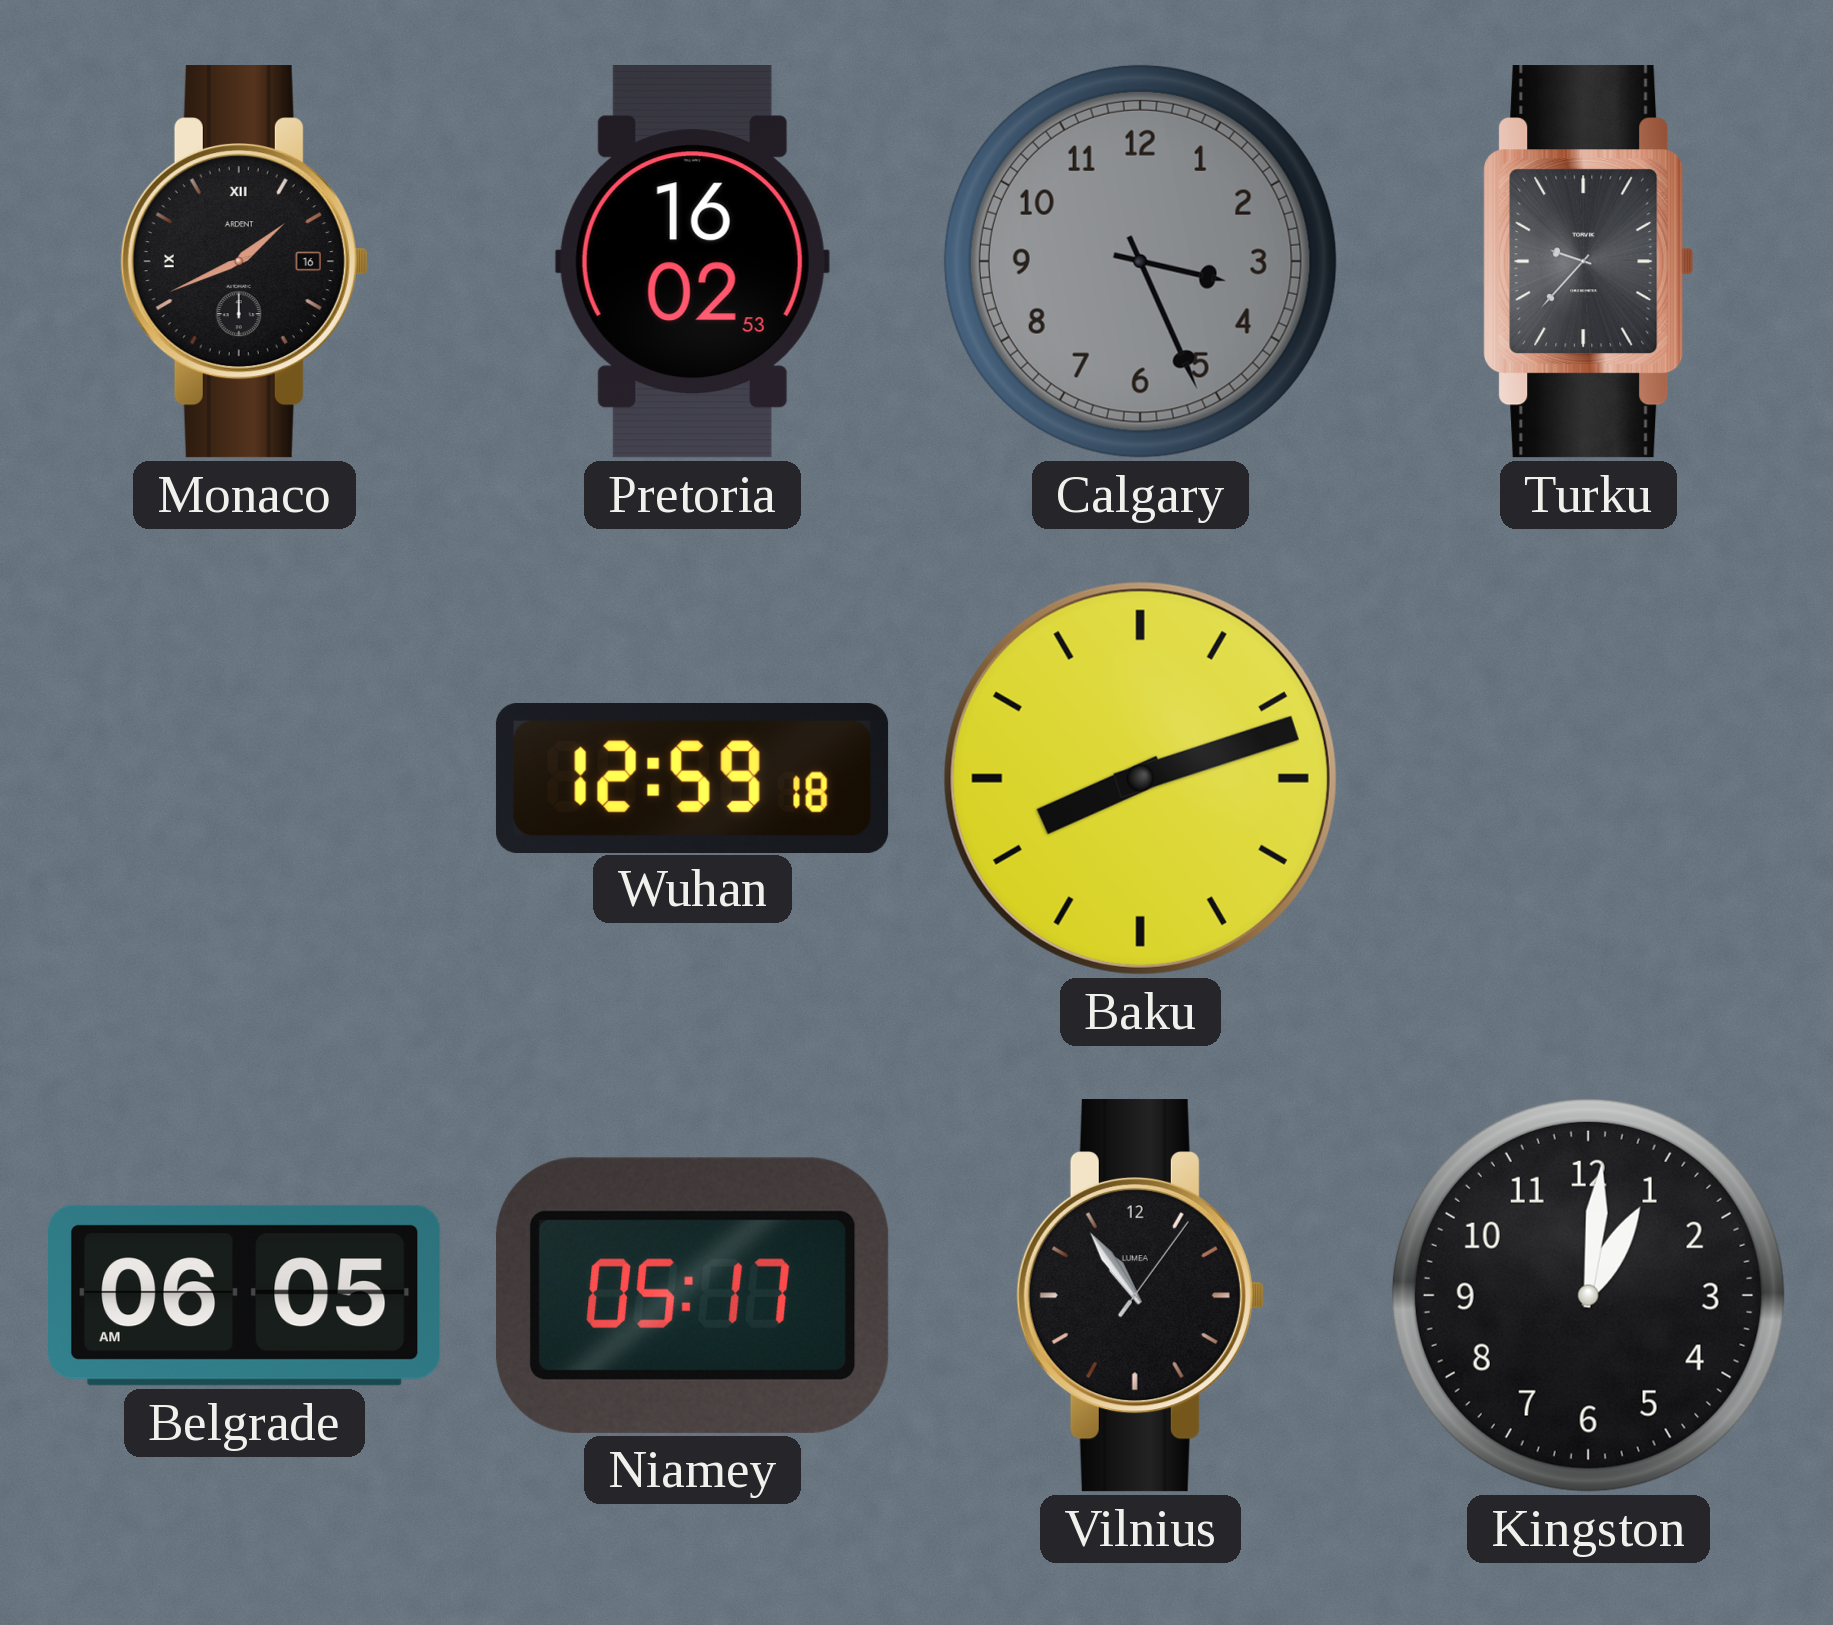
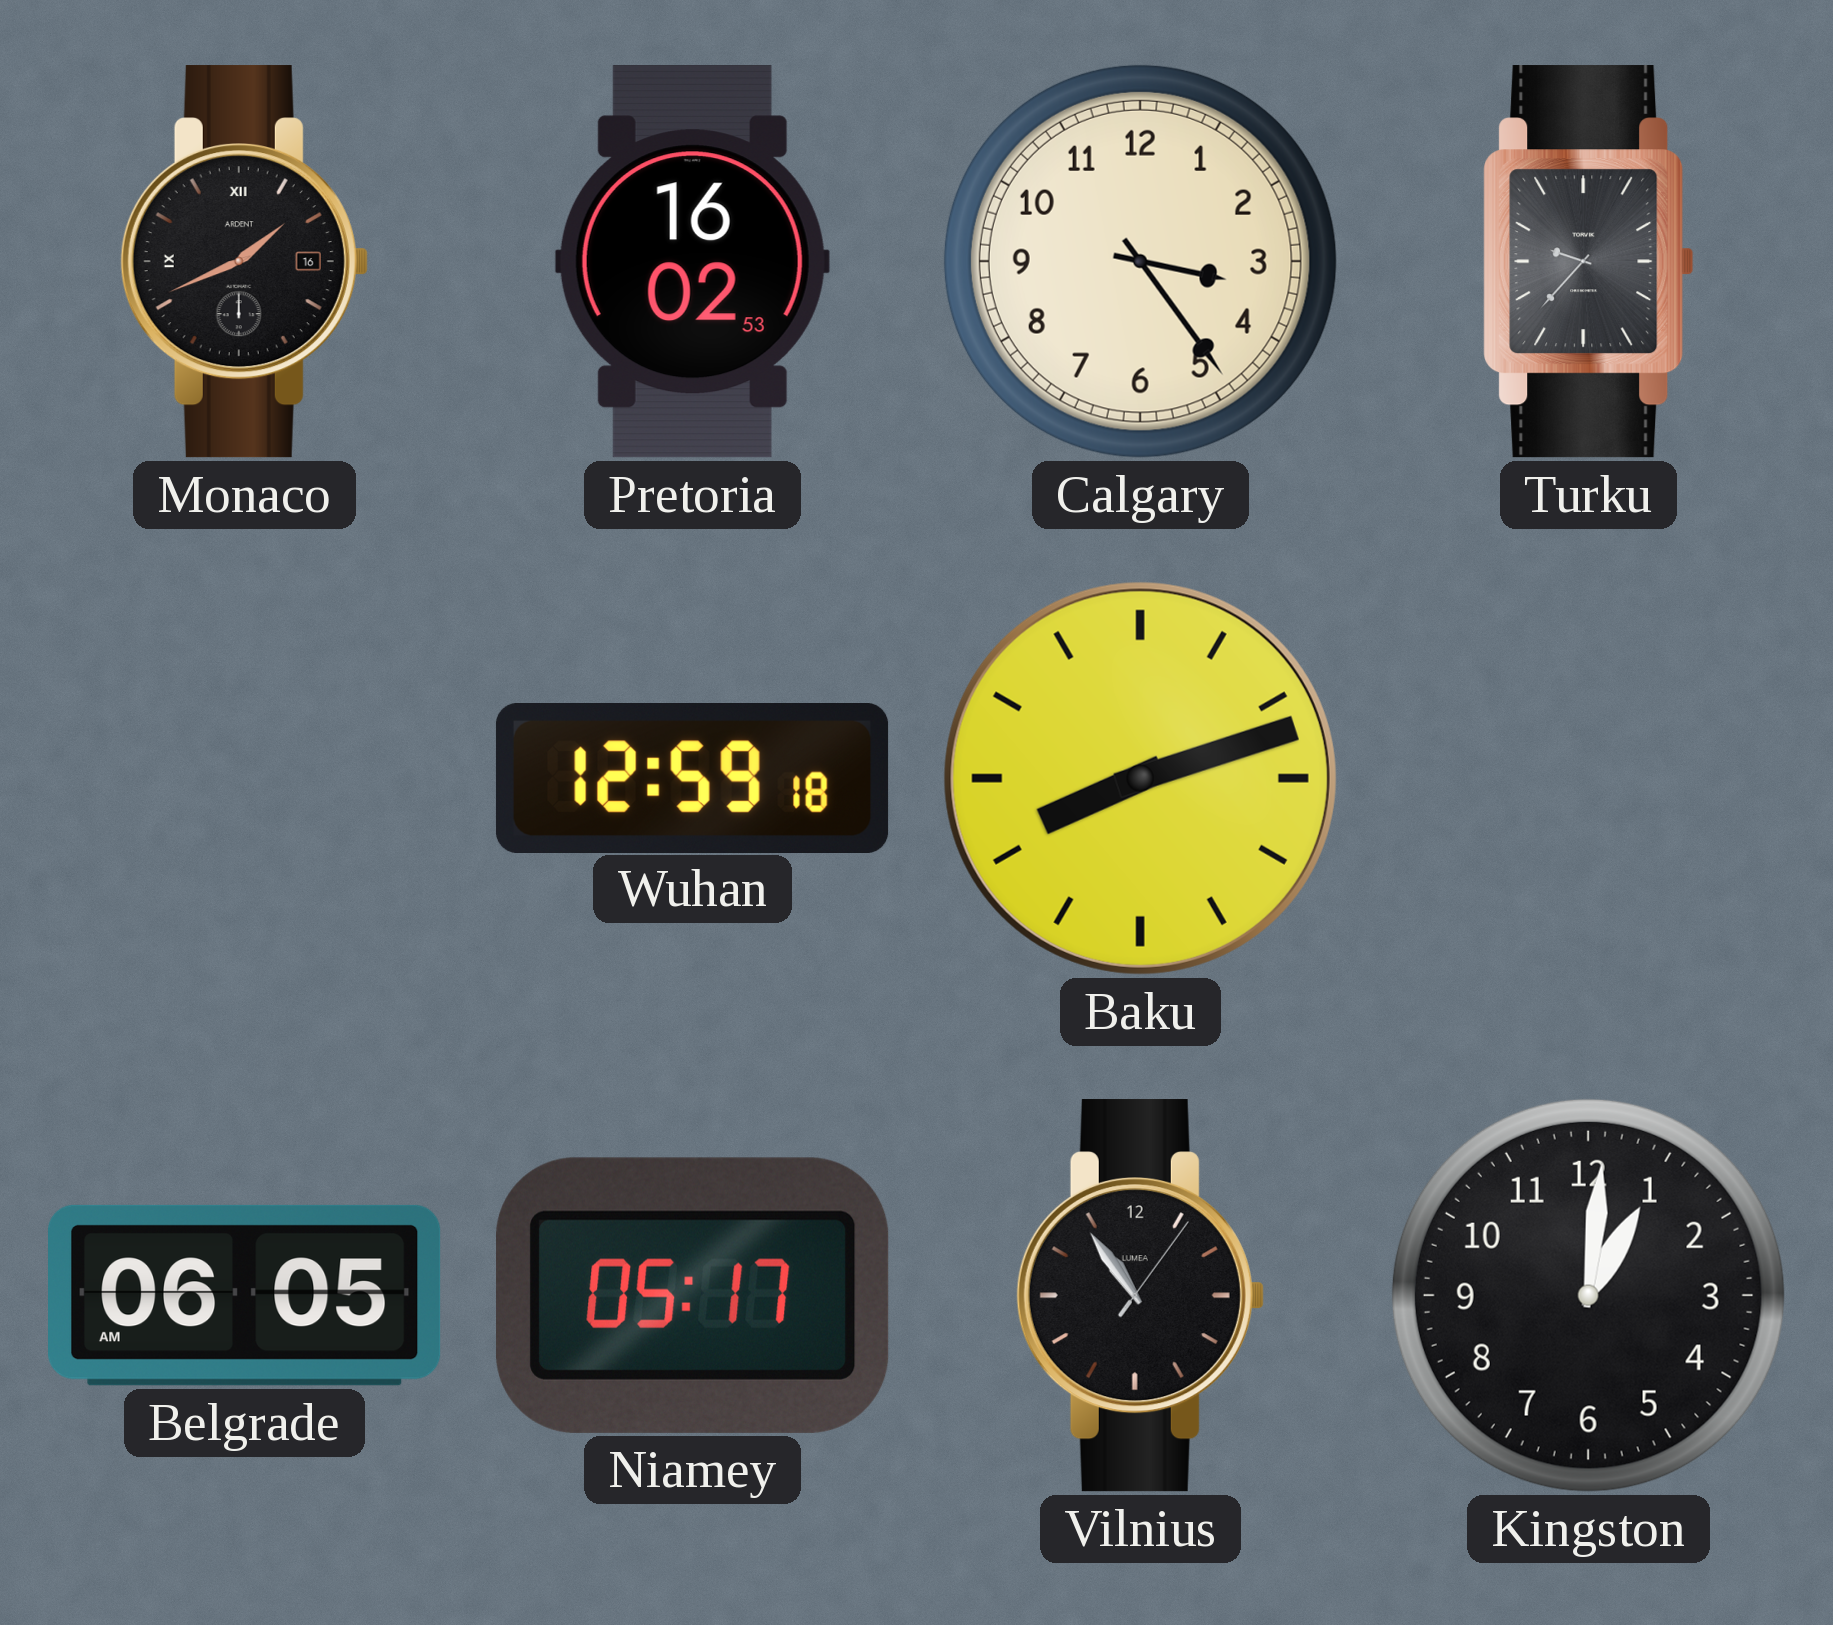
Calgary: 3:26 -> 3:24
Calgary dial: grey -> cream
